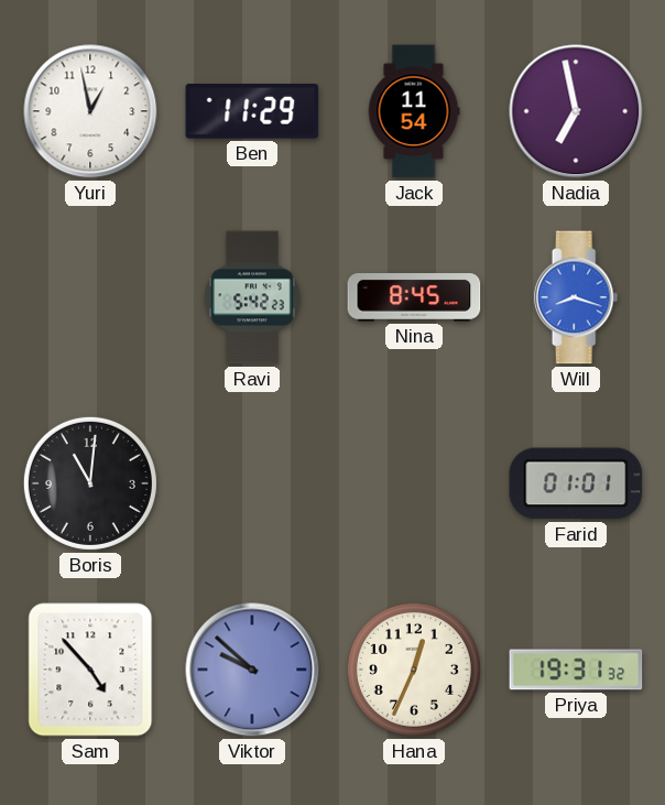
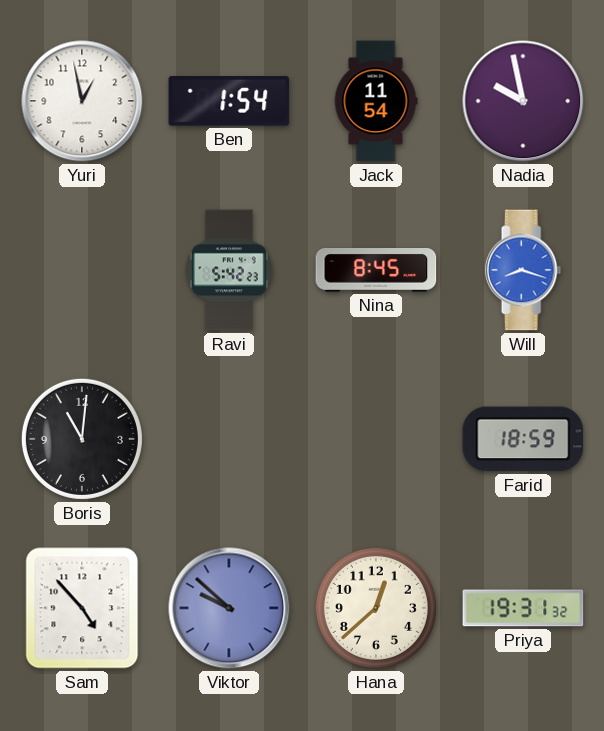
Ben: 11:29 -> 1:54
Nadia: 6:58 -> 9:58
Farid: 01:01 -> 18:59
Hana: 12:34 -> 12:38
